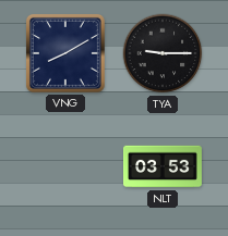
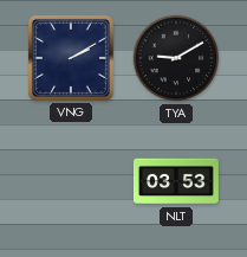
VNG: 8:10 -> 2:10
TYA: 9:15 -> 9:10
